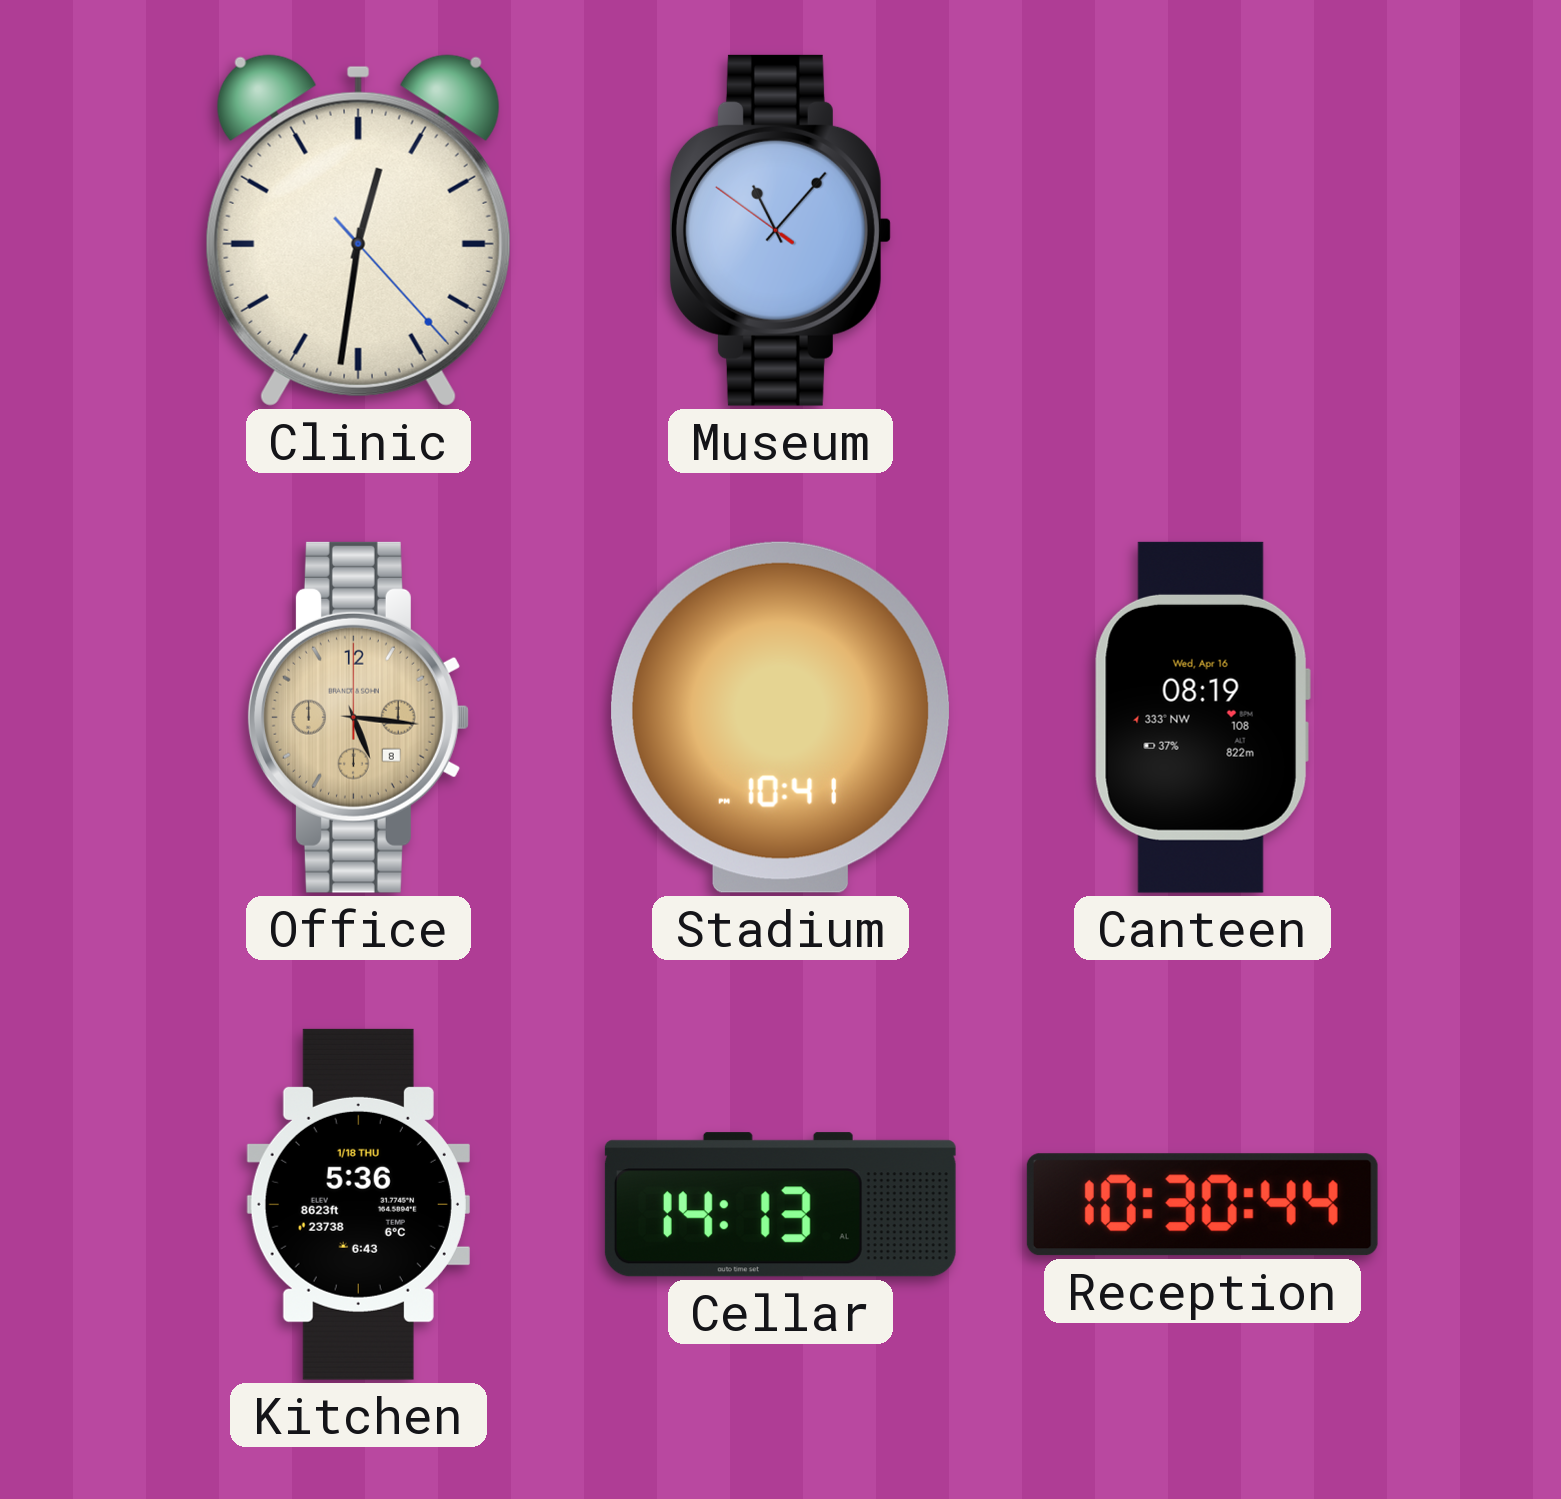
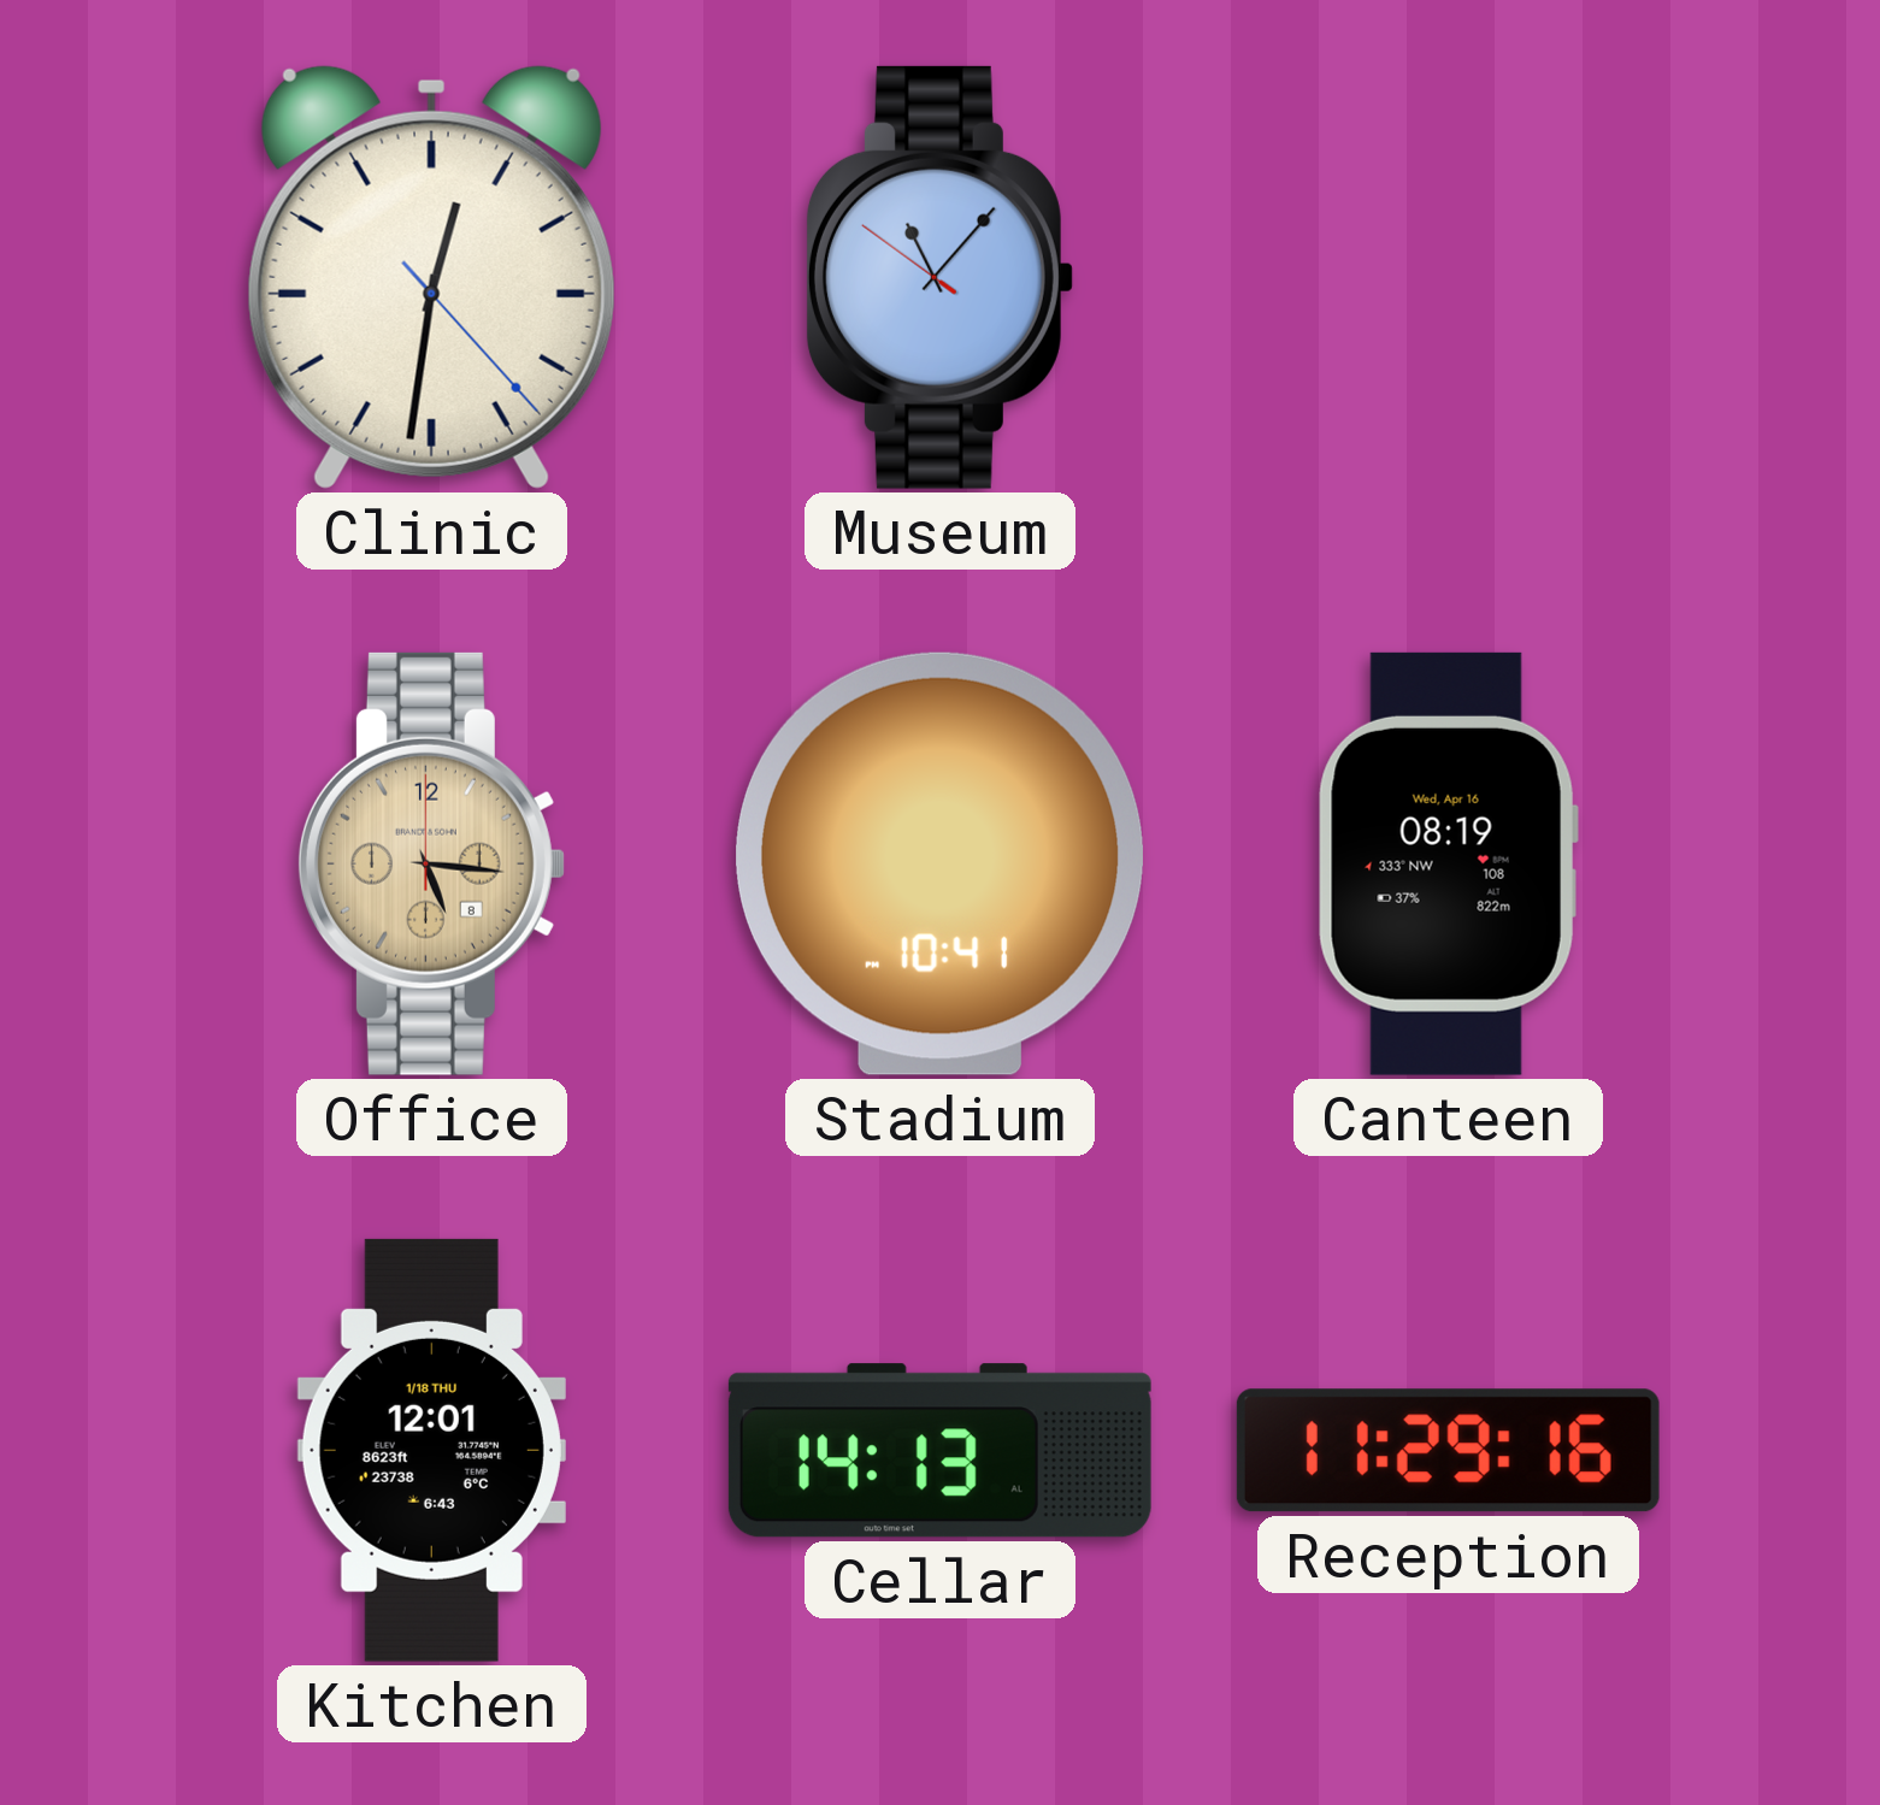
Kitchen: 5:36 -> 12:01
Reception: 10:30 -> 11:29
